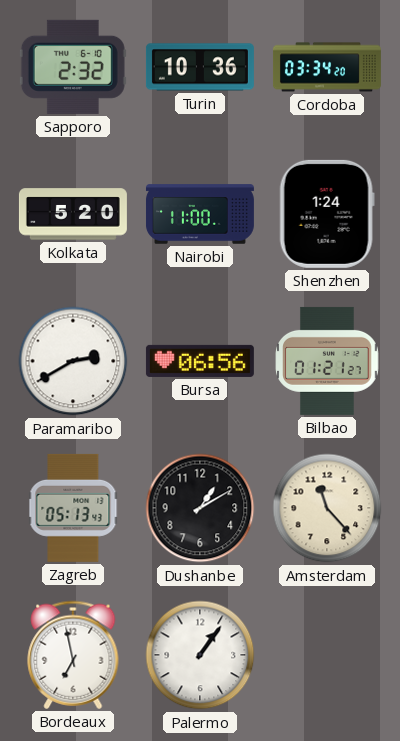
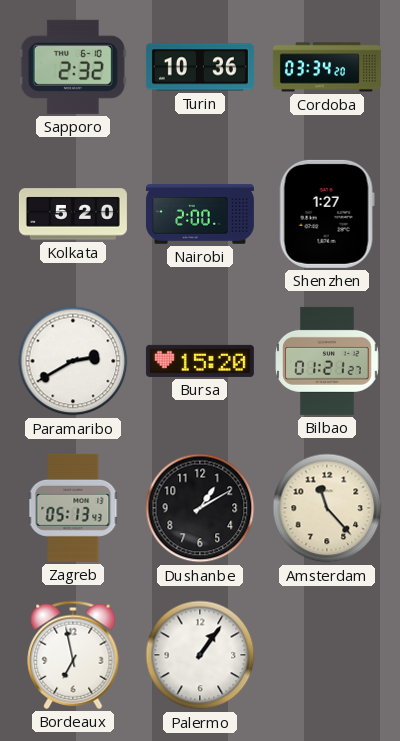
Nairobi: 11:00 -> 2:00
Shenzhen: 1:24 -> 1:27
Bursa: 06:56 -> 15:20
